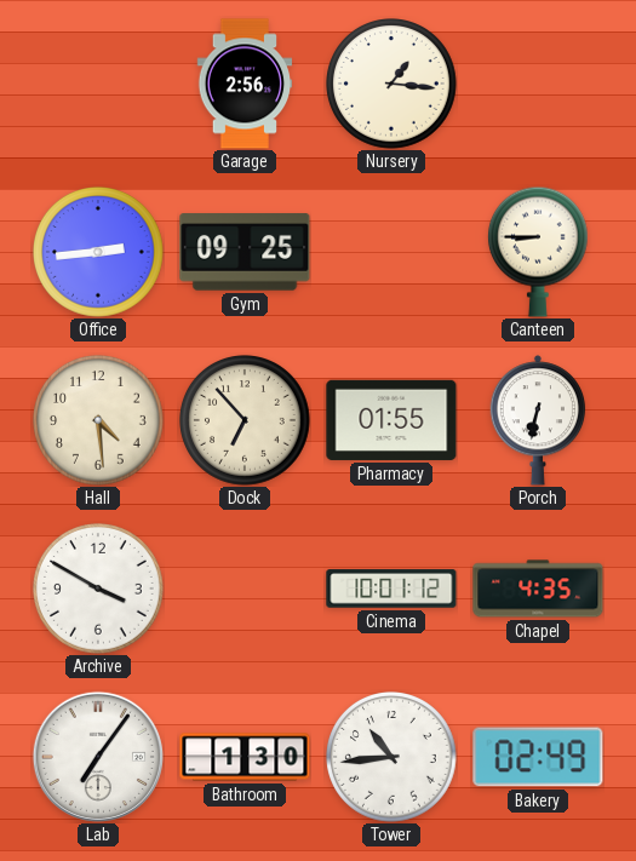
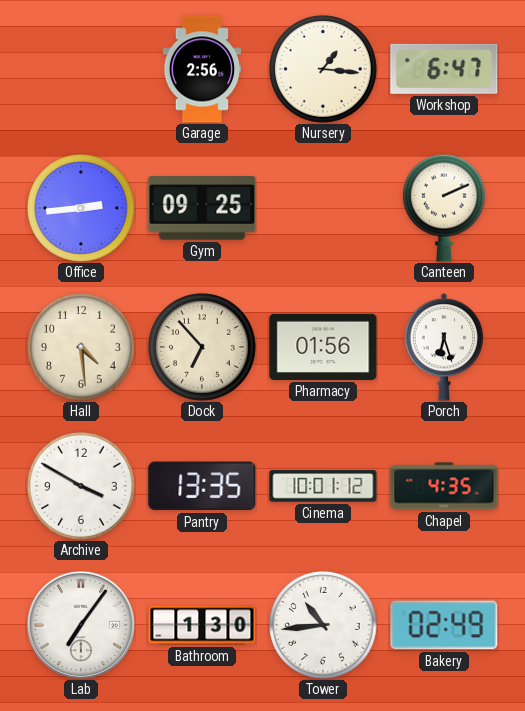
Workshop: none -> 6:47
Canteen: 8:45 -> 2:11
Pharmacy: 01:55 -> 01:56
Porch: 6:32 -> 6:27
Pantry: none -> 13:35
